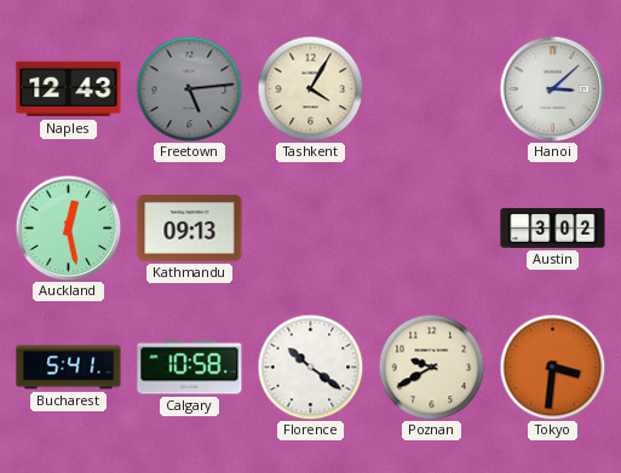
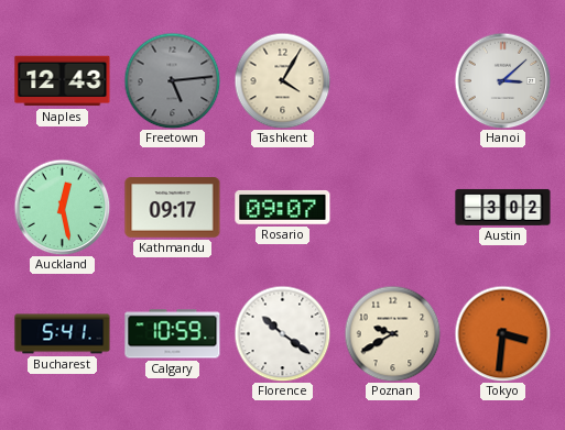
Kathmandu: 09:13 -> 09:17
Rosario: none -> 09:07
Calgary: 10:58 -> 10:59
